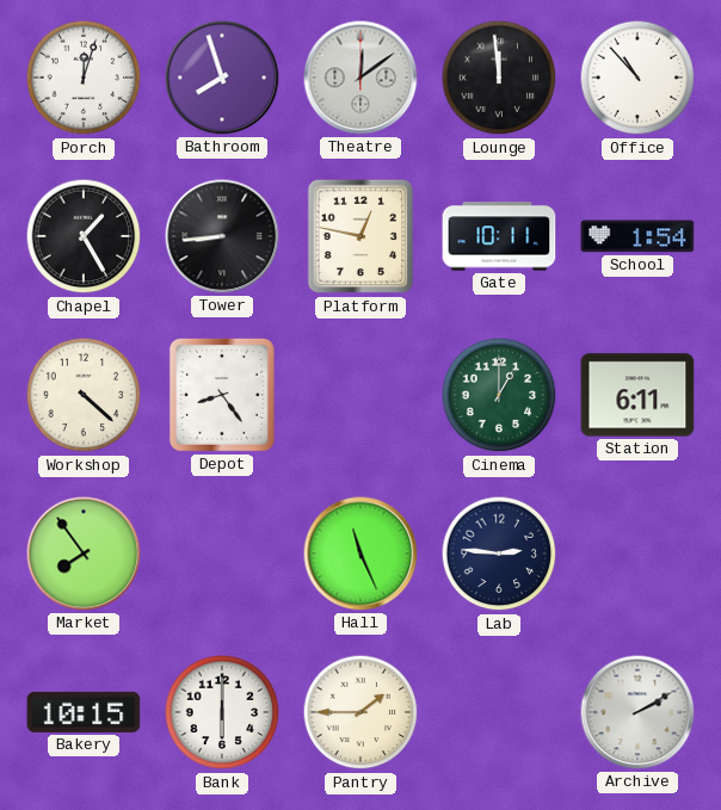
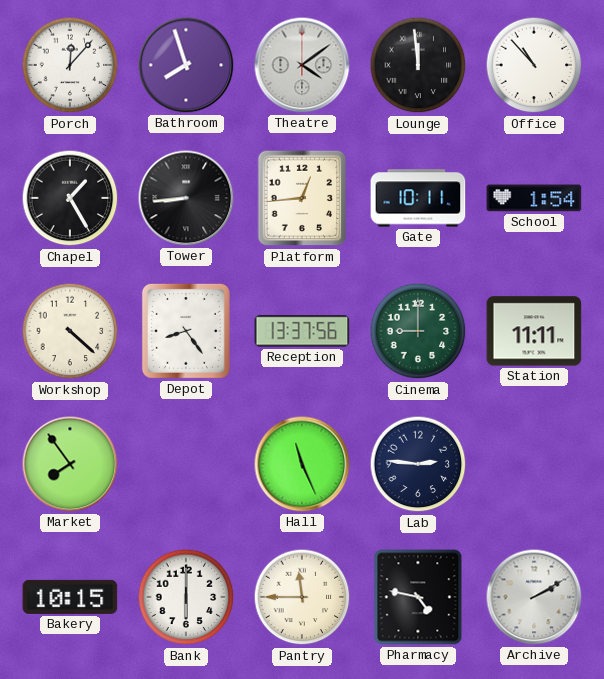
Porch: 12:03 -> 12:07
Theatre: 12:09 -> 4:09
Platform: 12:47 -> 12:44
Reception: none -> 13:37
Cinema: 1:00 -> 9:00
Station: 6:11 -> 11:11
Pantry: 1:45 -> 11:45
Pharmacy: none -> 4:47
